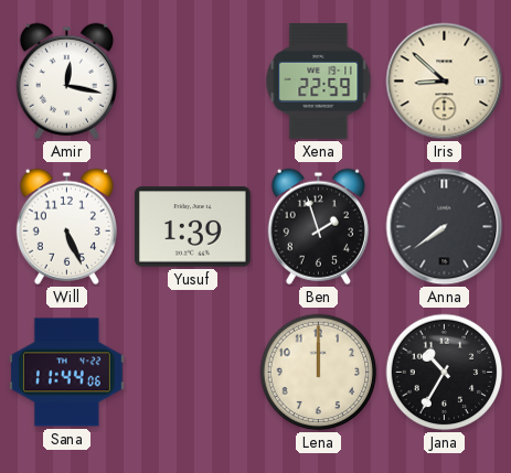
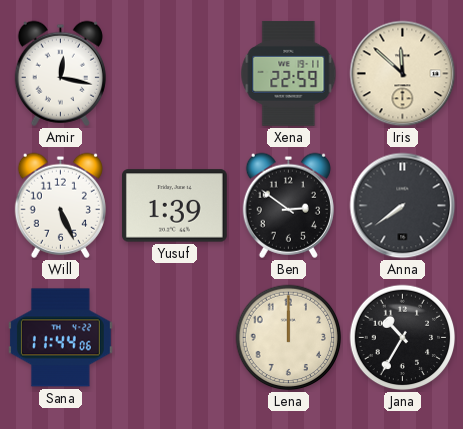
Iris: 8:52 -> 11:52
Ben: 1:57 -> 2:51
